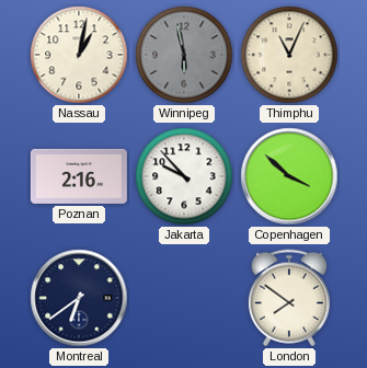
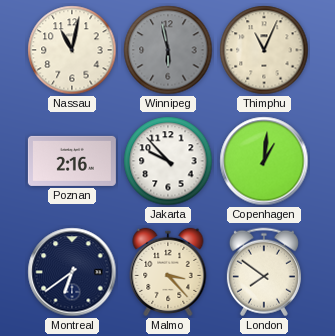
Nassau: 1:02 -> 11:02
Copenhagen: 3:52 -> 1:01
Malmo: none -> 3:23
